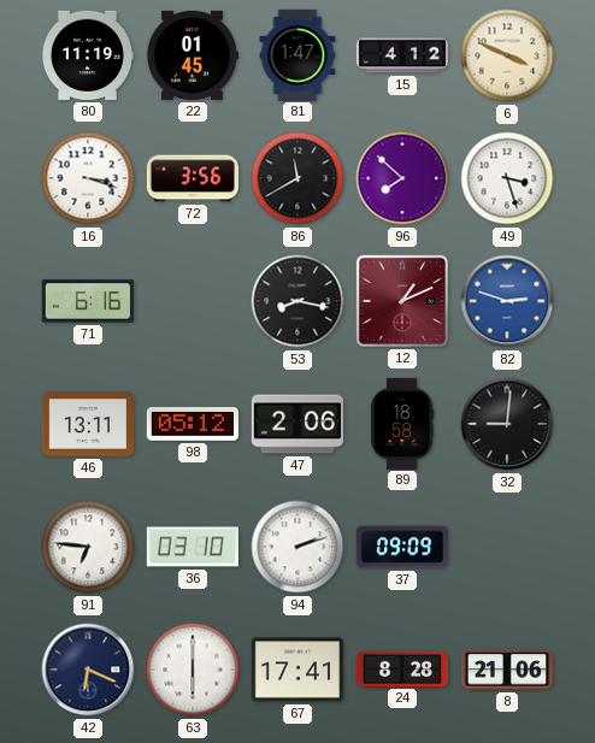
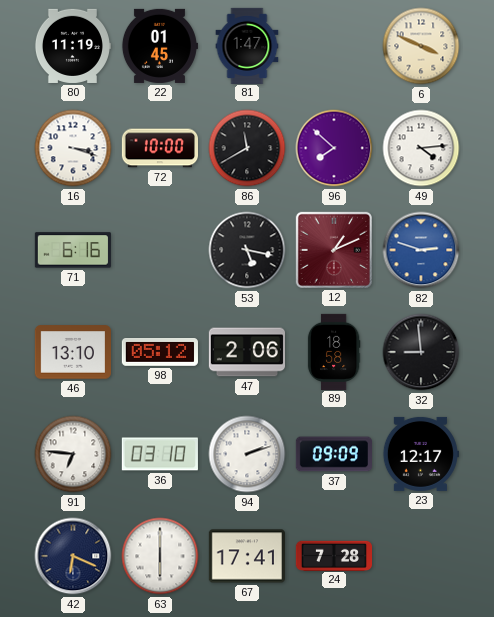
15: 4:12 -> none
72: 3:56 -> 10:00
49: 3:27 -> 4:14
53: 8:17 -> 5:17
46: 13:11 -> 13:10
32: 9:01 -> 8:59
23: none -> 12:17
24: 8:28 -> 7:28
8: 21:06 -> none
